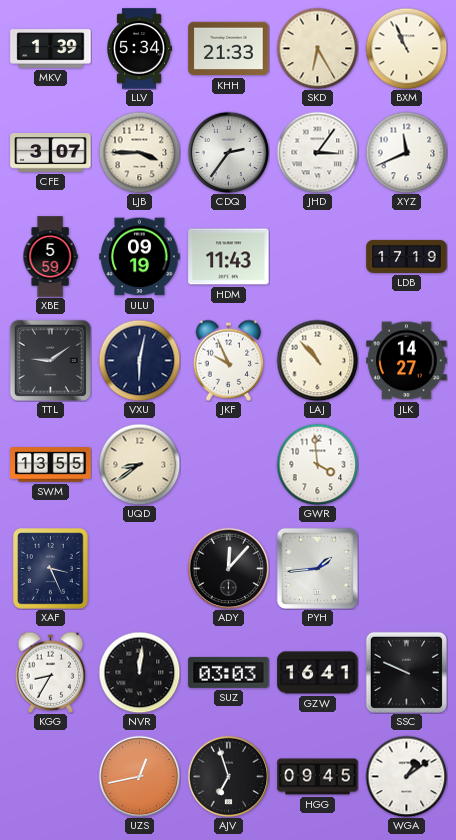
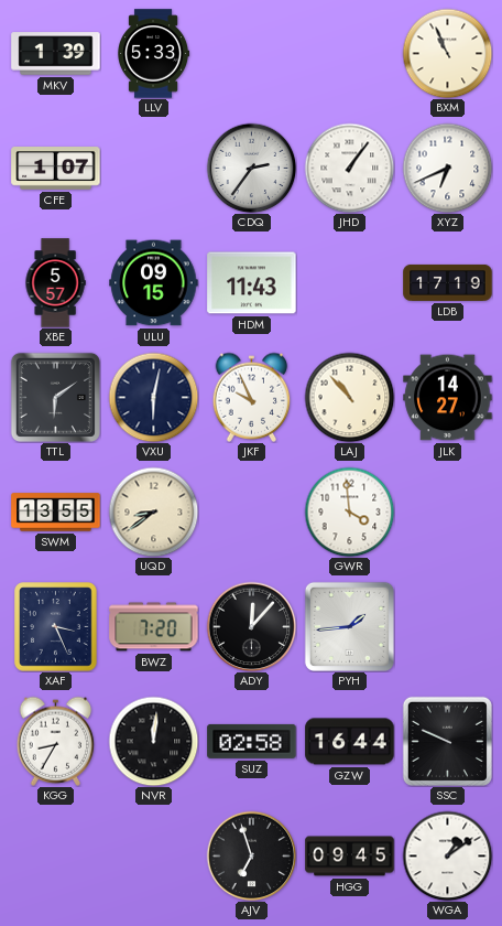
LLV: 5:34 -> 5:33
KHH: 21:33 -> none
SKD: 6:25 -> none
CFE: 3:07 -> 1:07
LJB: 3:45 -> none
JHD: 3:06 -> 1:06
XYZ: 11:41 -> 6:41
XBE: 5:59 -> 5:57
ULU: 09:19 -> 09:15
TTL: 9:09 -> 6:09
BWZ: none -> 7:20
SUZ: 03:03 -> 02:58
GZW: 16:41 -> 16:44
UZS: 12:43 -> none
